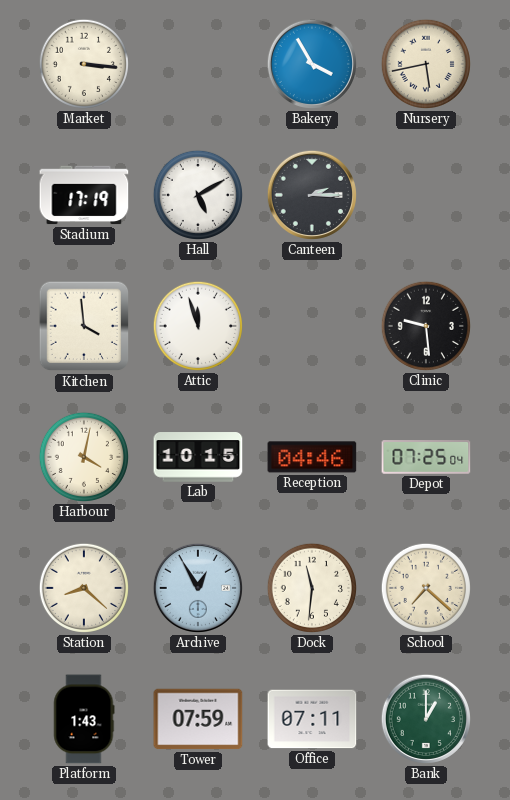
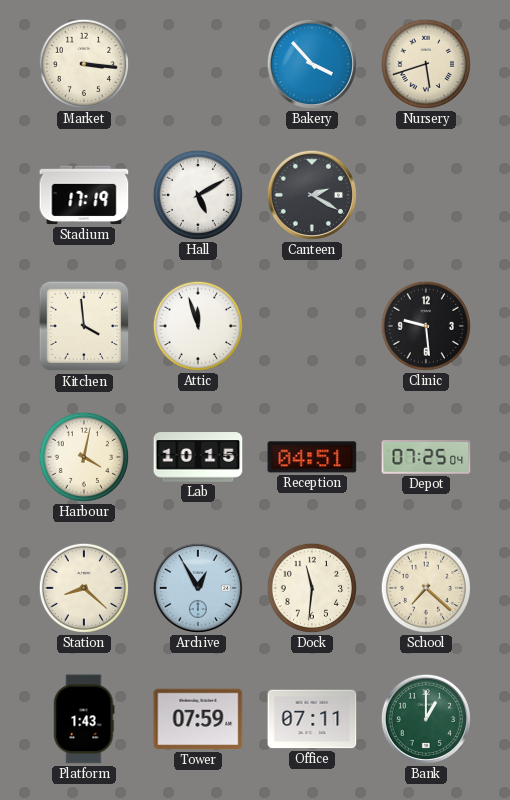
Bakery: 3:55 -> 3:53
Nursery: 5:43 -> 5:42
Canteen: 2:15 -> 2:20
Reception: 04:46 -> 04:51
